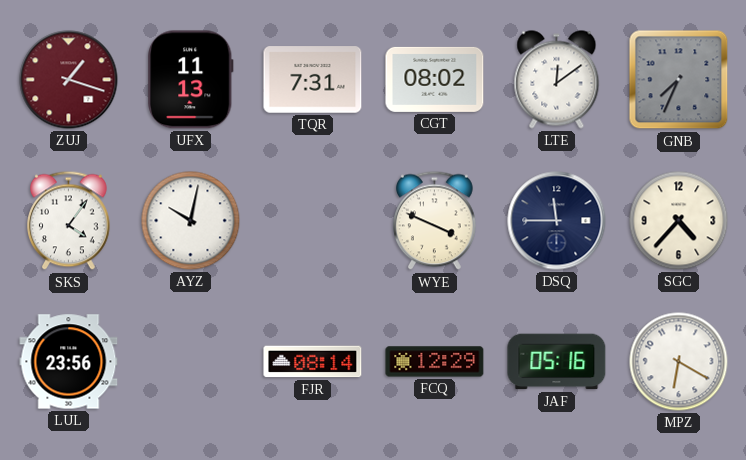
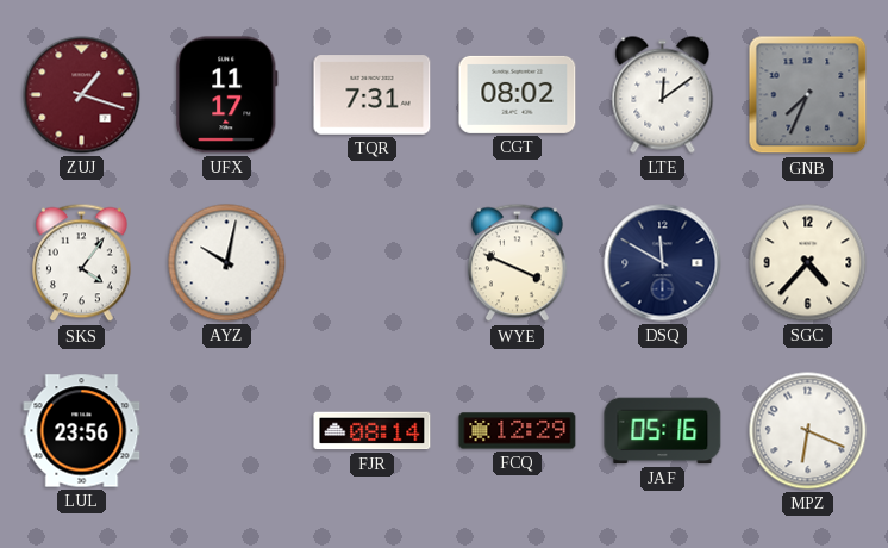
UFX: 11:13 -> 11:17
DSQ: 11:45 -> 11:50
MPZ: 6:20 -> 6:19
